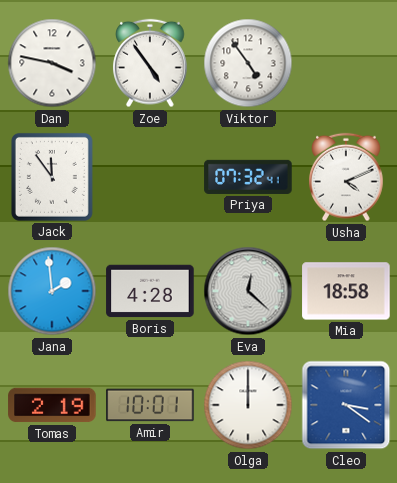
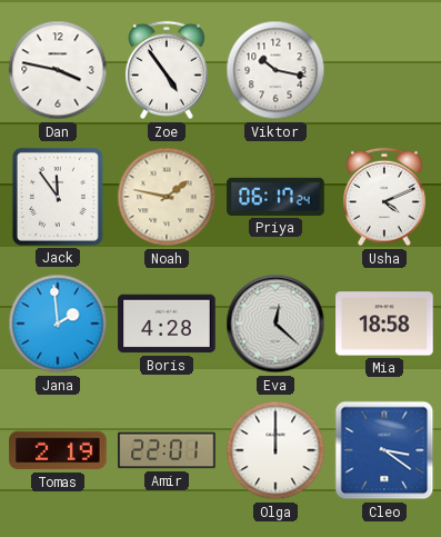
Viktor: 4:54 -> 10:17
Noah: none -> 1:47
Priya: 07:32 -> 06:17
Amir: 10:01 -> 22:01
